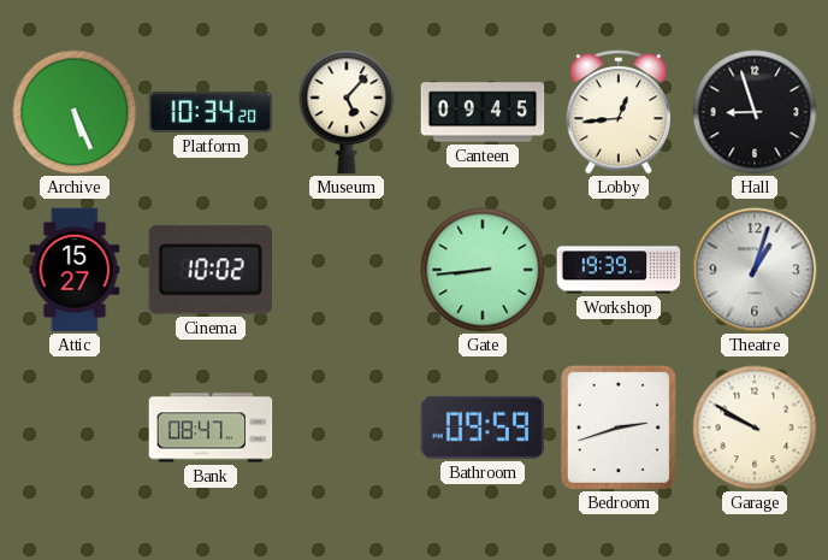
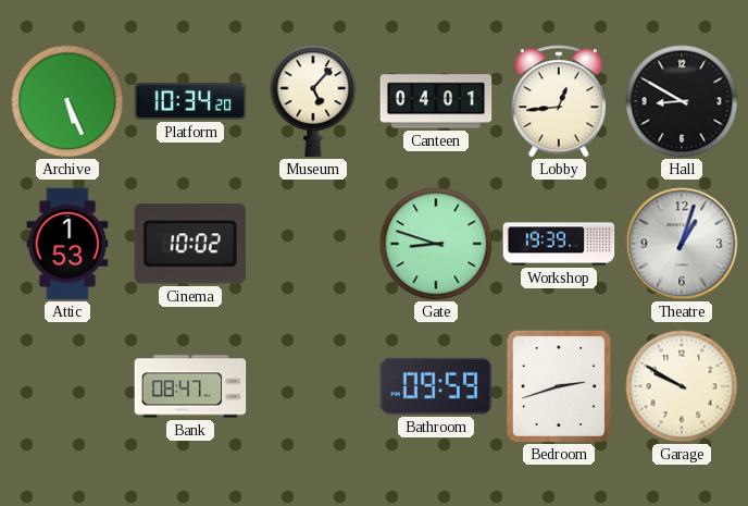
Canteen: 09:45 -> 04:01
Hall: 8:57 -> 8:50
Attic: 15:27 -> 1:53
Gate: 8:44 -> 8:48
